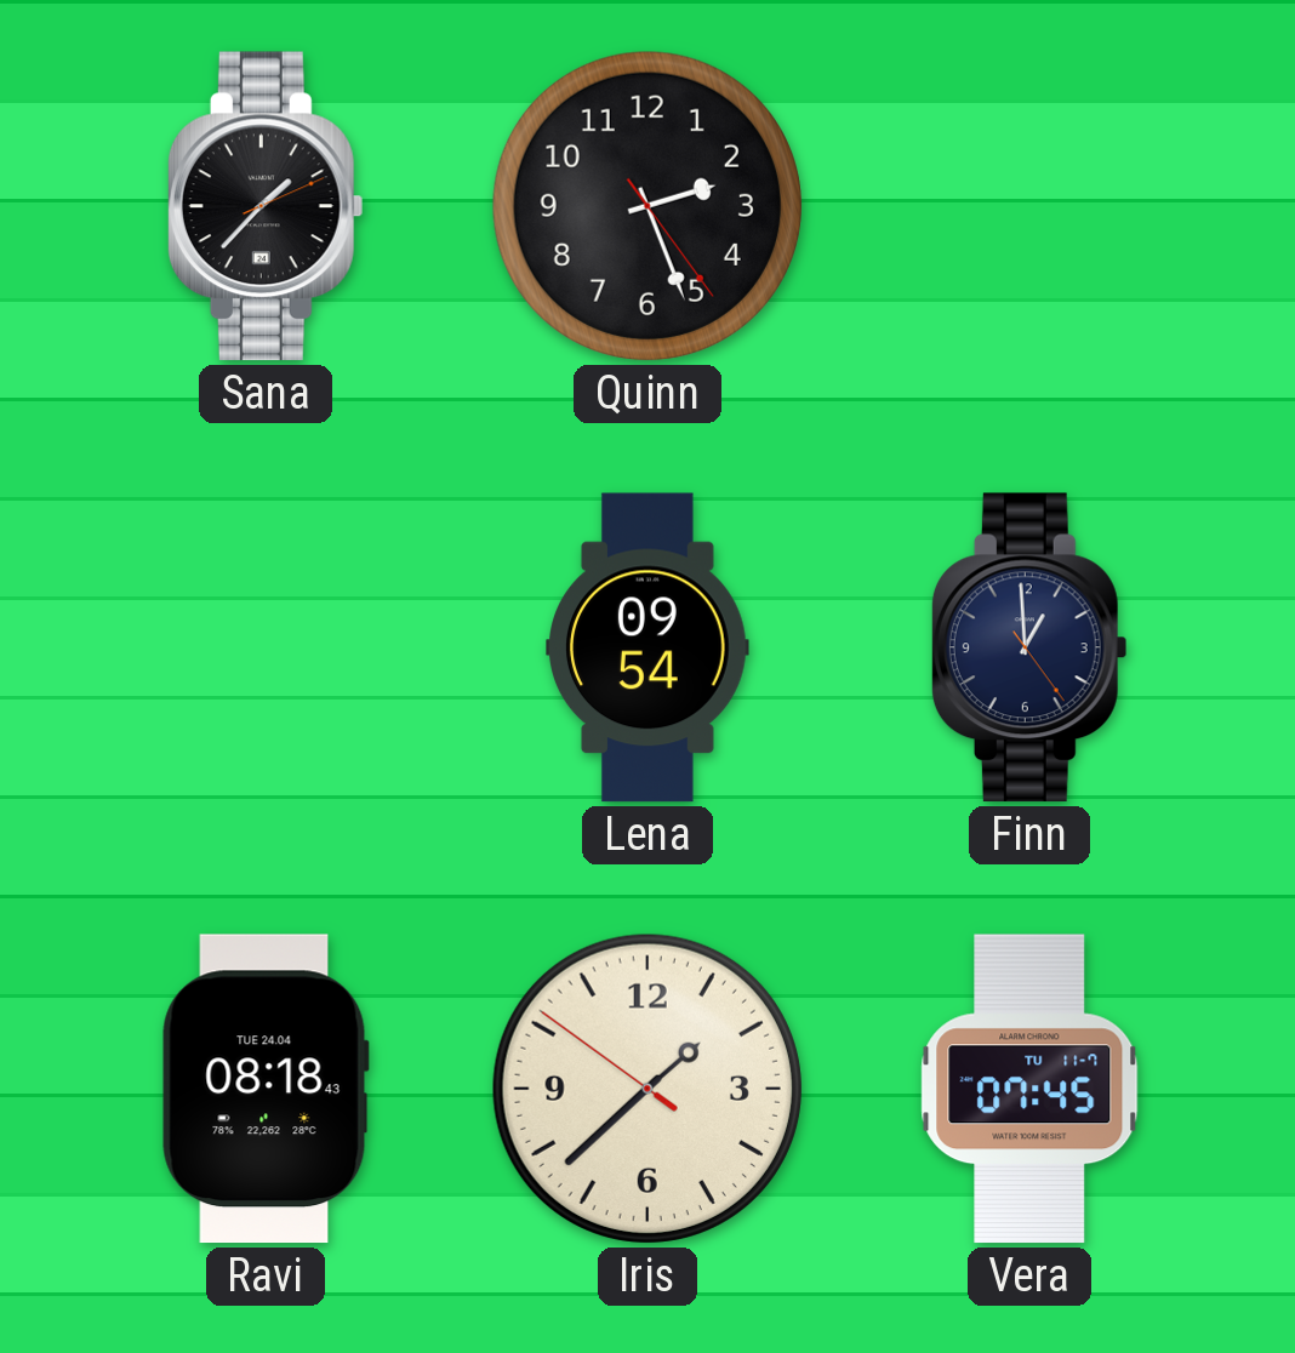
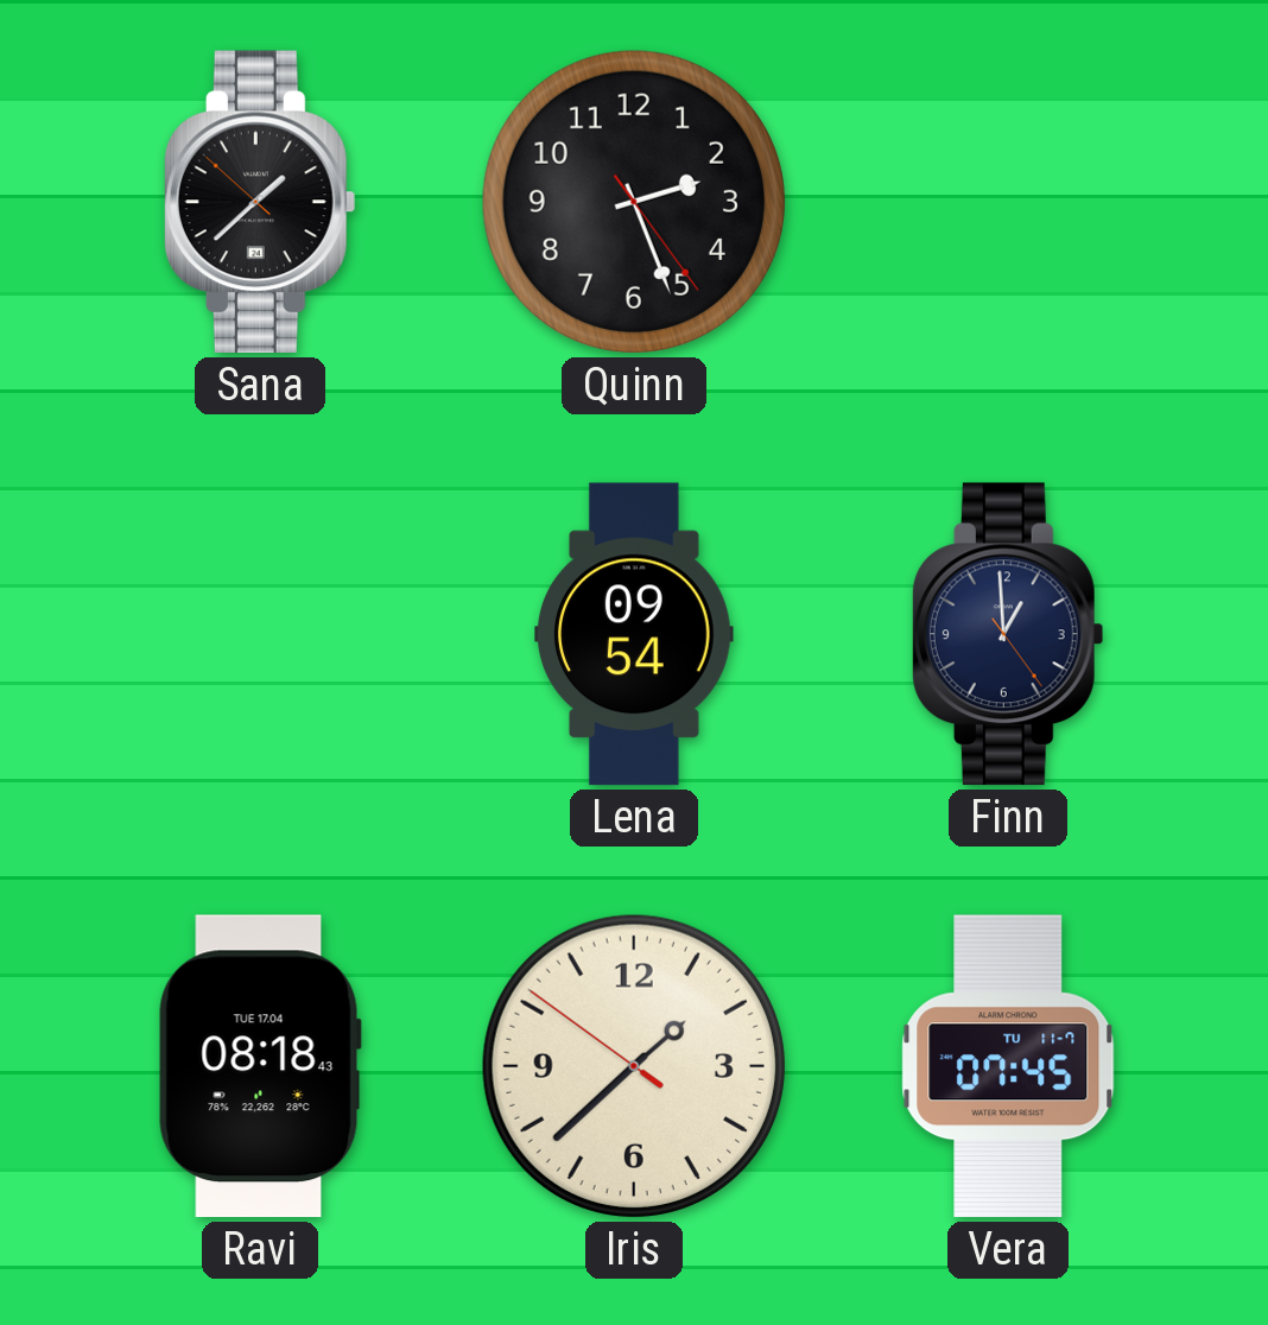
Sana: 1:37:11 -> 1:37:52
Ravi date: TUE 24.04 -> TUE 17.04
